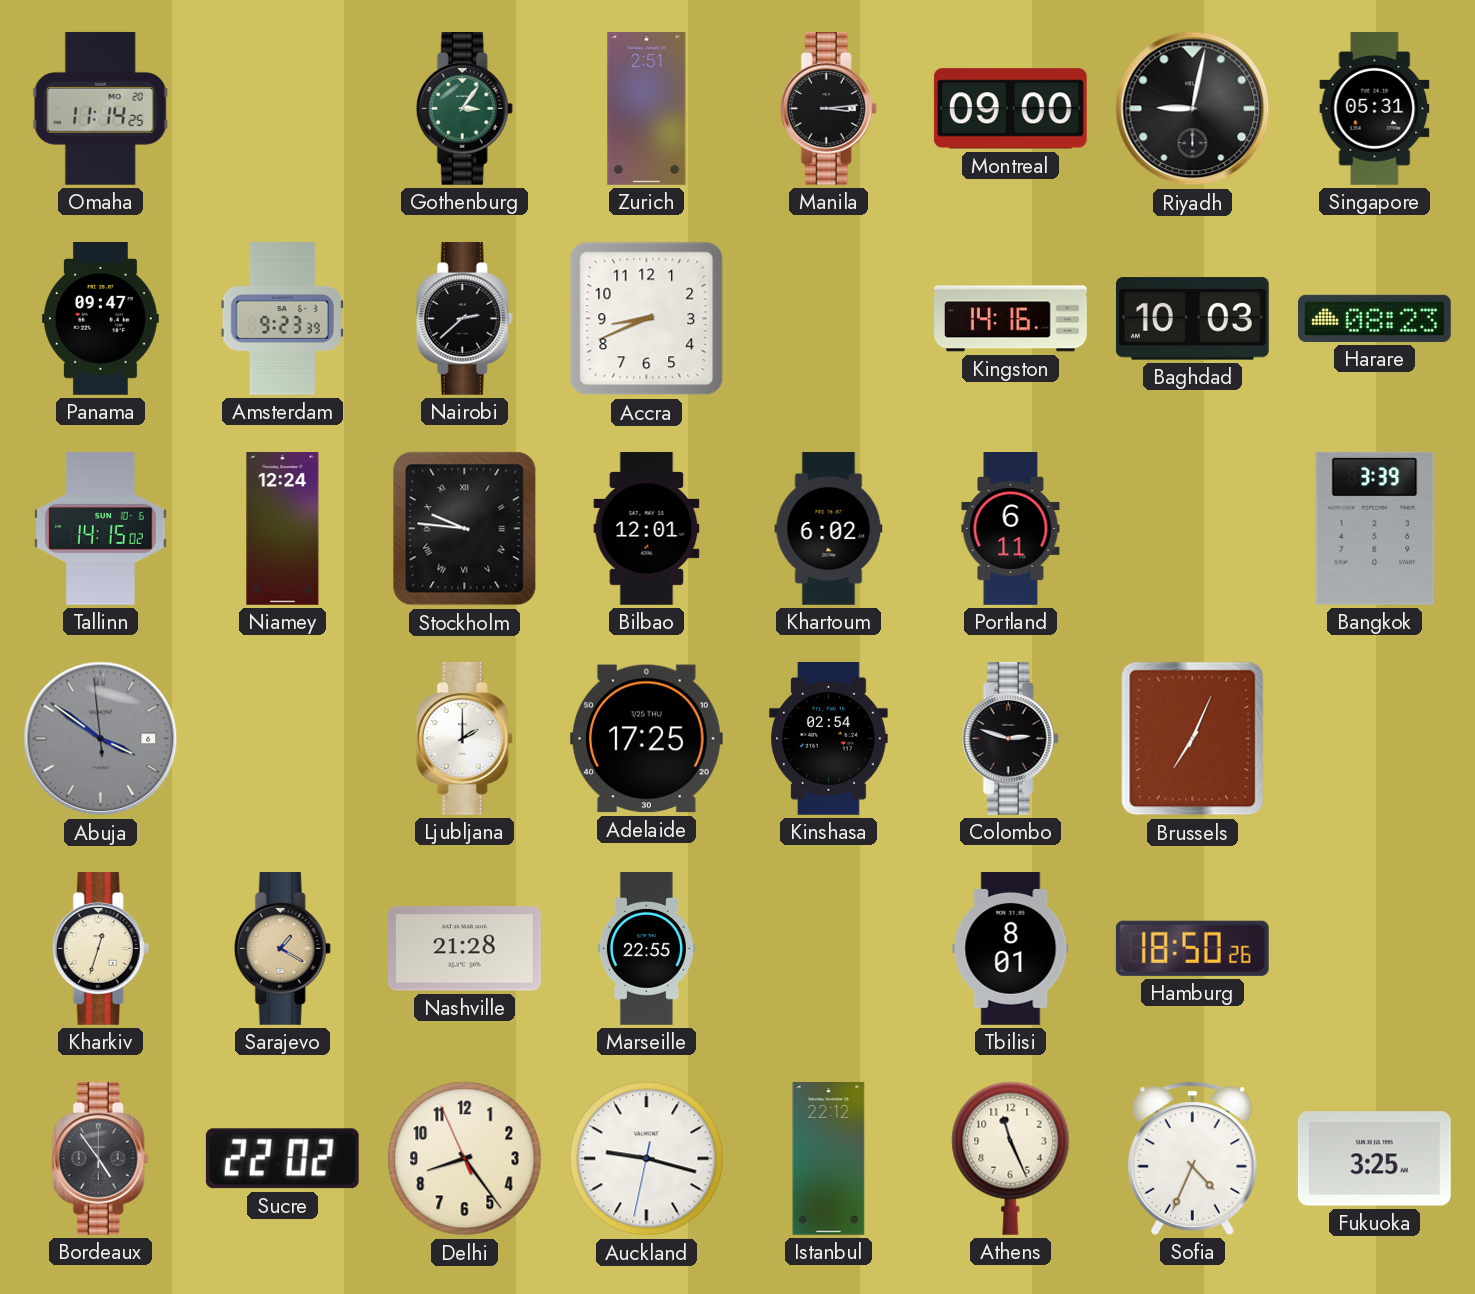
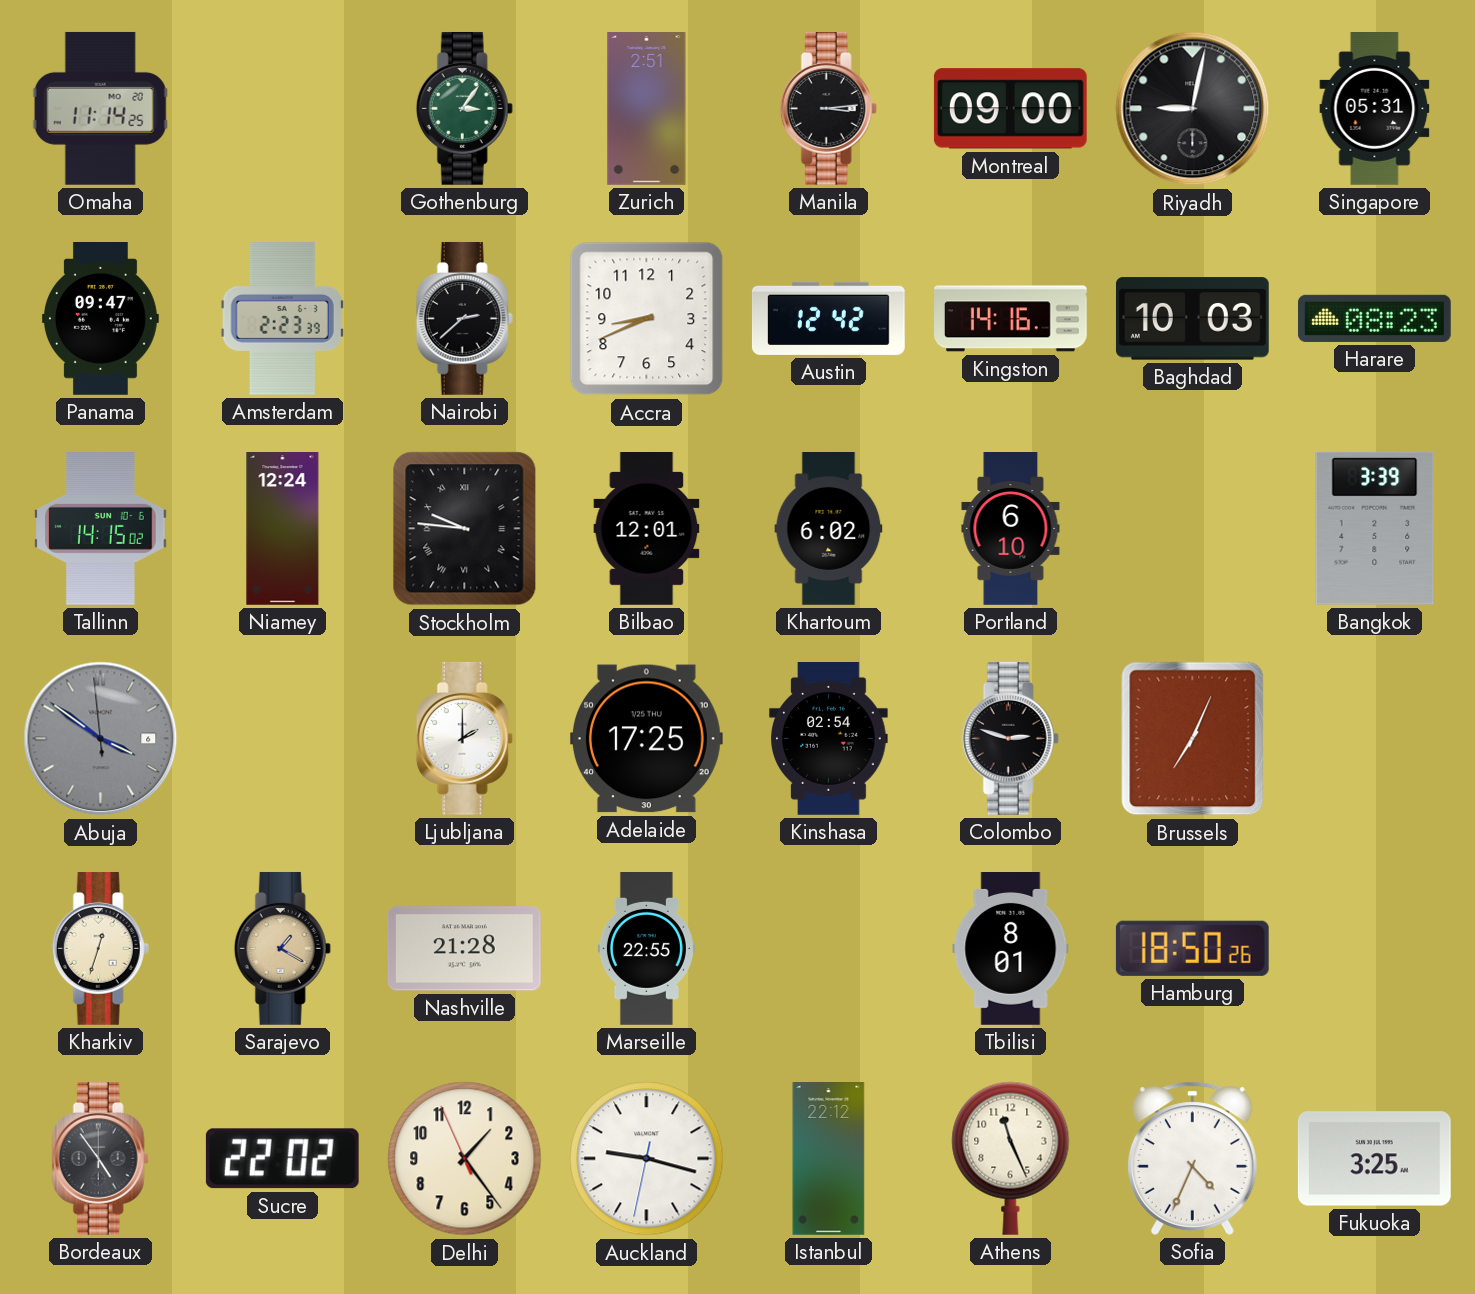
Amsterdam: 9:23 -> 2:23
Austin: none -> 12:42
Portland: 6:11 -> 6:10
Delhi: 8:23 -> 1:23
